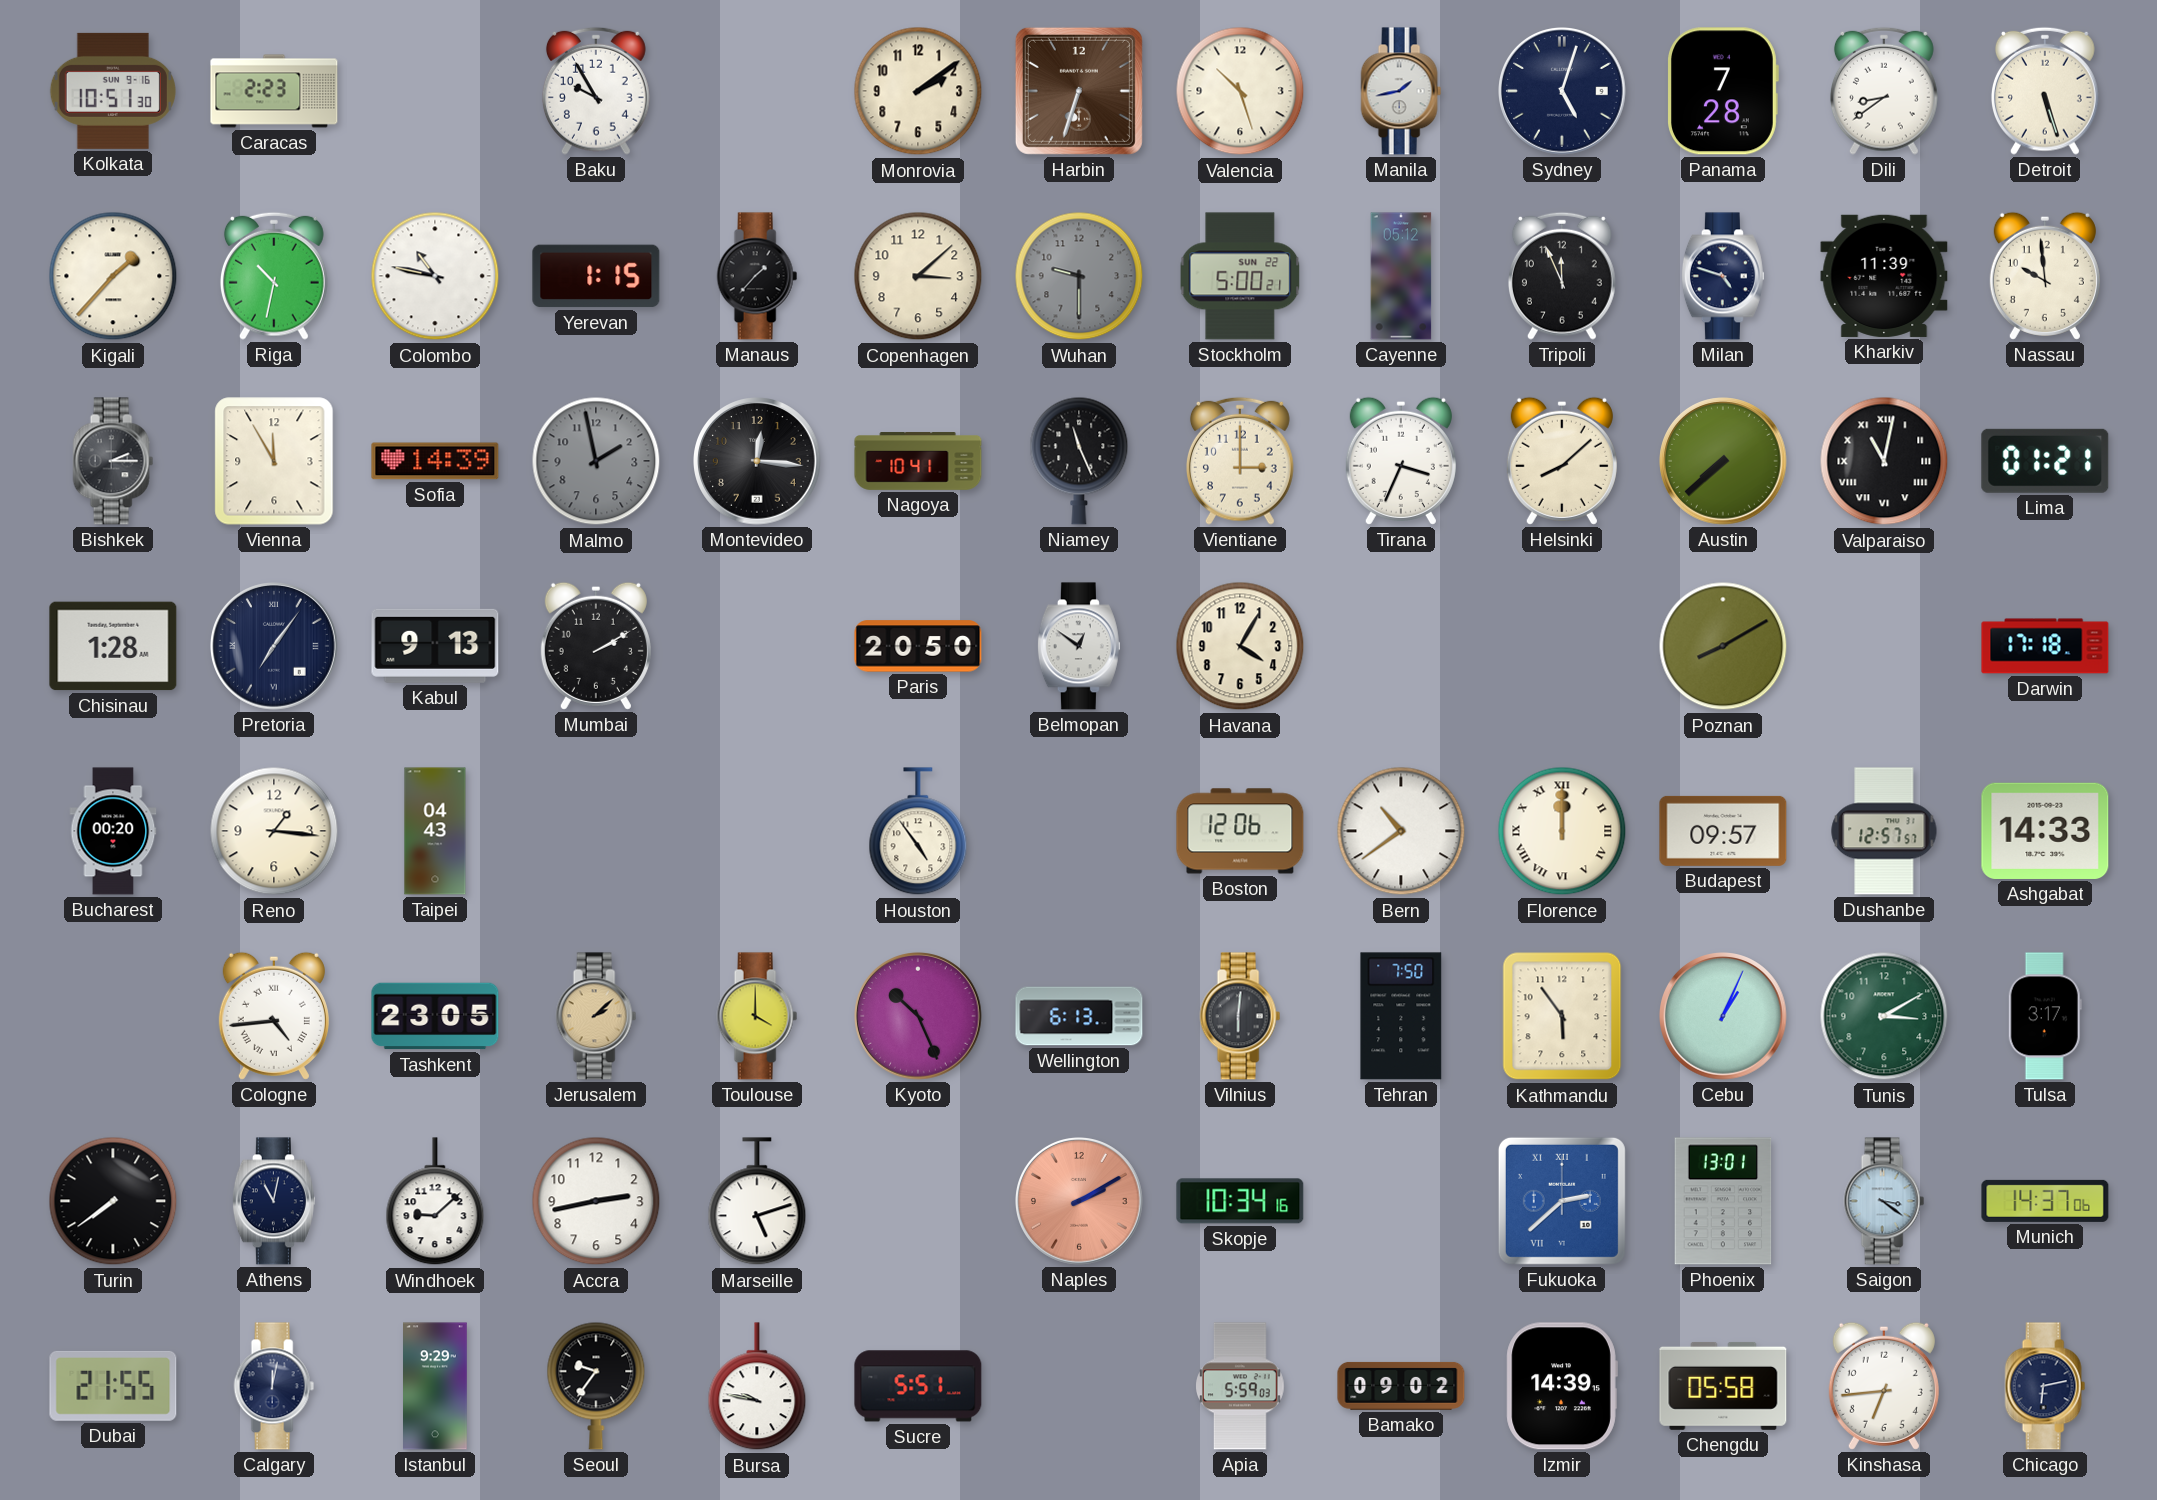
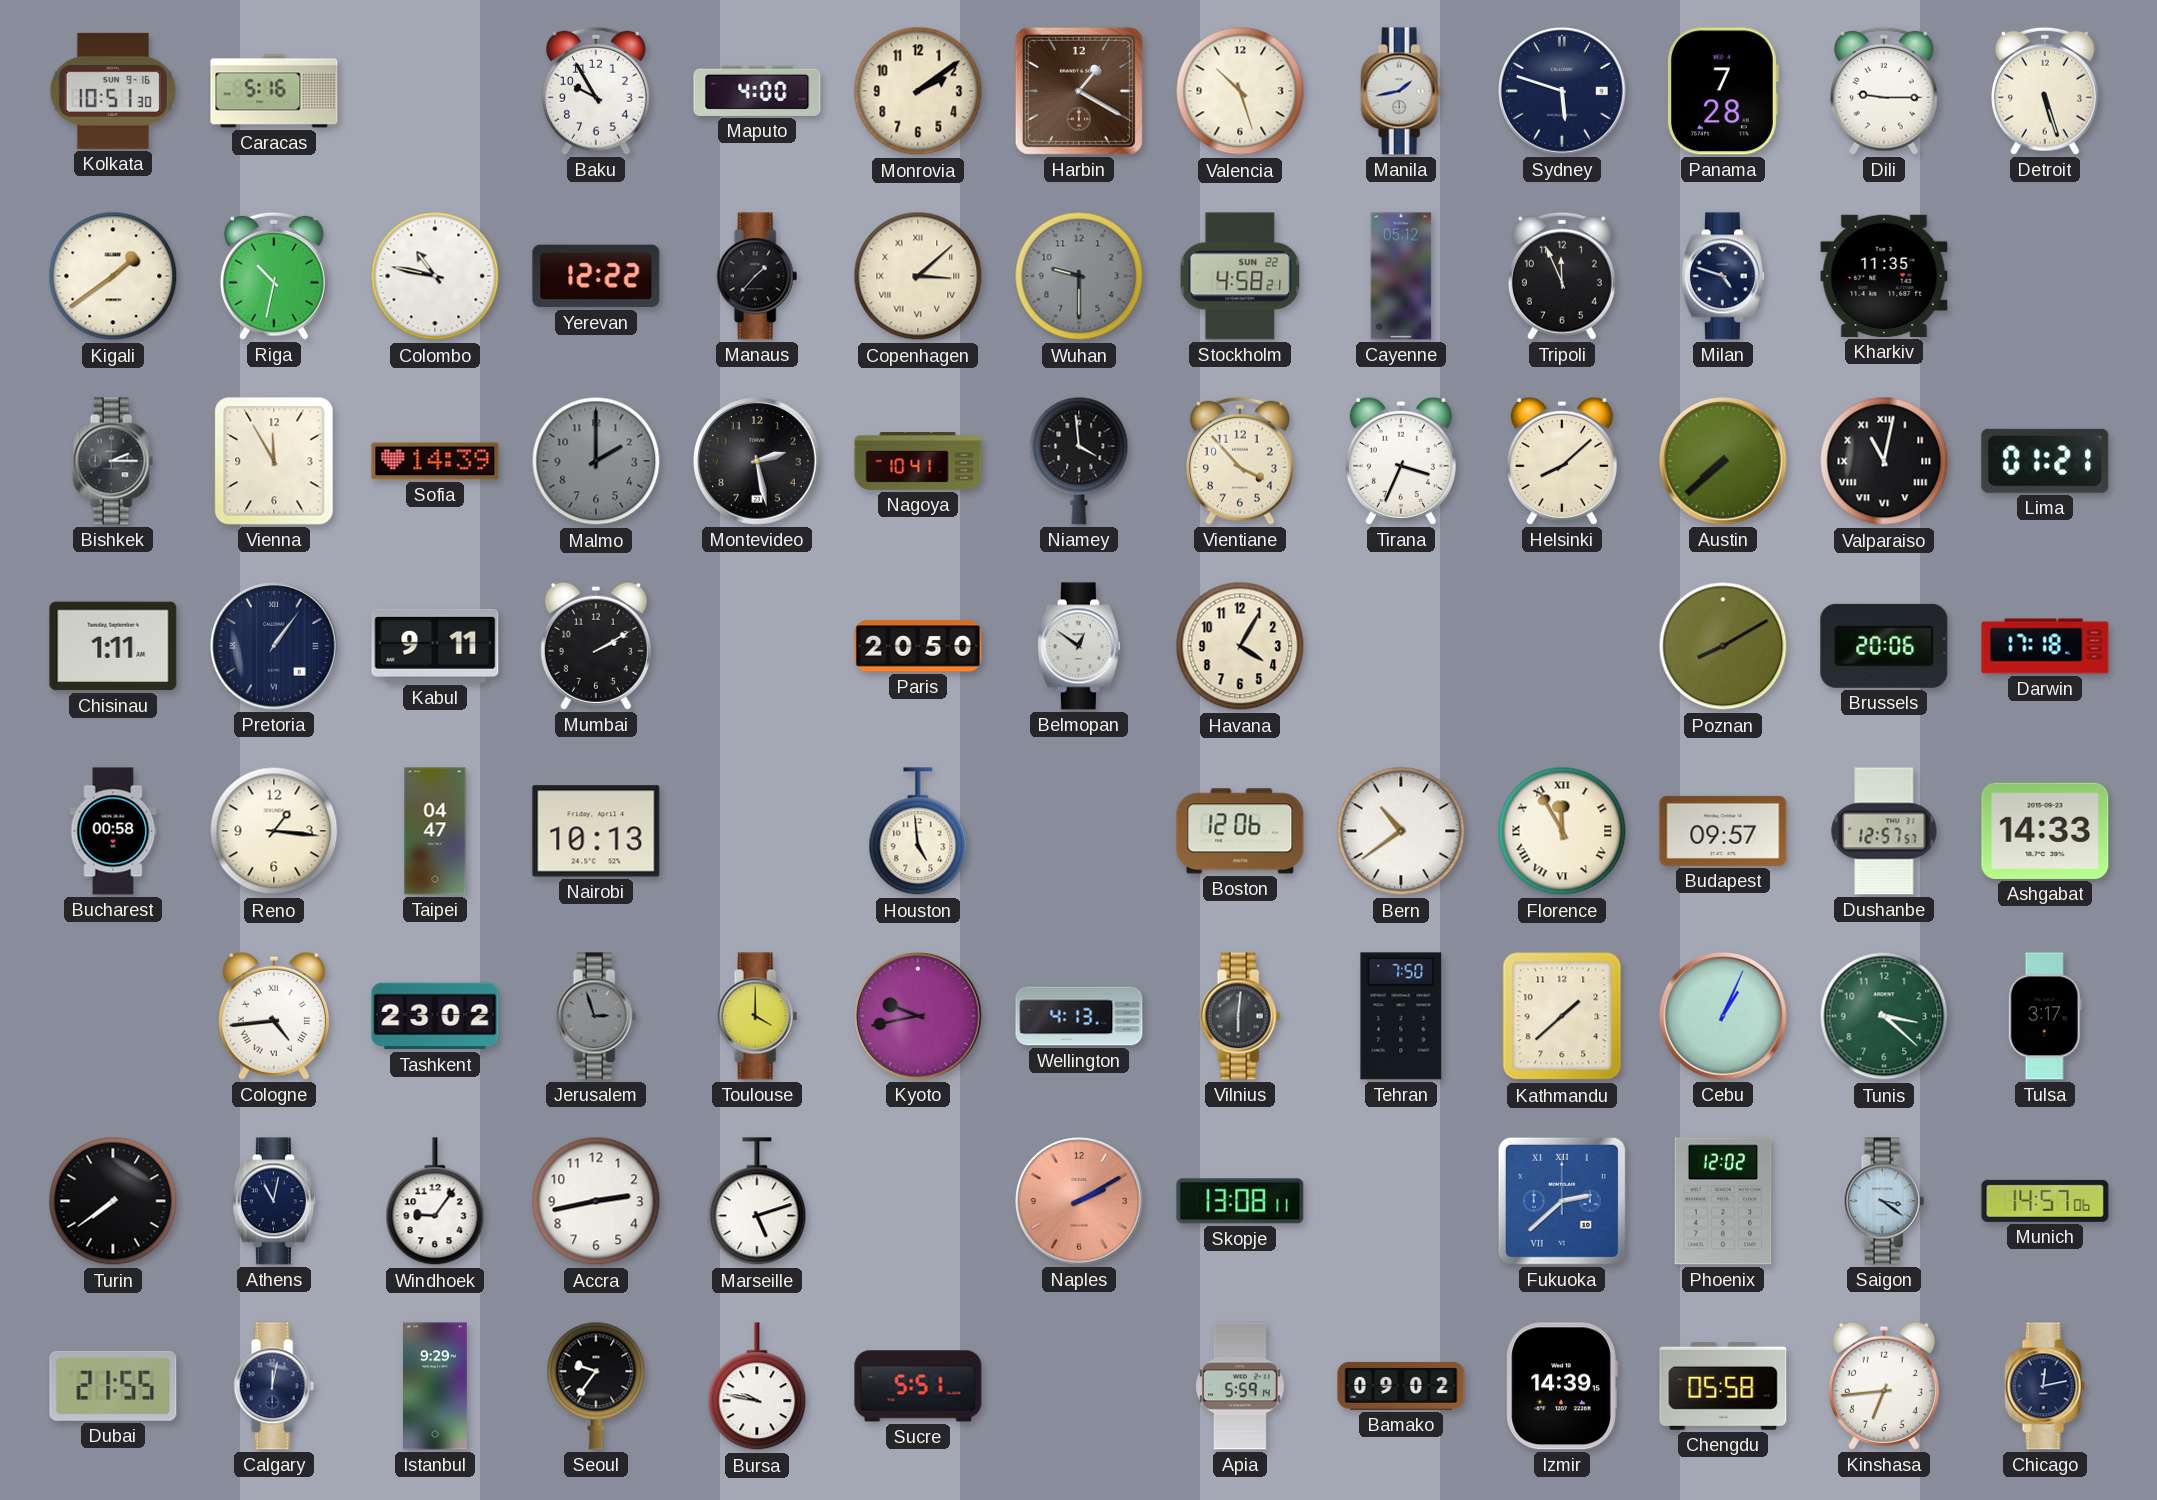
Caracas: 2:23 -> 5:16
Maputo: none -> 4:00
Harbin: 6:33 -> 1:20
Sydney: 5:03 -> 5:48
Dili: 8:39 -> 9:15
Kigali: 1:37 -> 1:39
Yerevan: 1:15 -> 12:22
Copenhagen numerals: Arabic -> Roman
Stockholm: 5:00 -> 4:58
Kharkiv: 11:39 -> 11:35
Nassau: 9:59 -> none
Malmo: 1:58 -> 2:00
Montevideo: 12:16 -> 2:28
Niamey: 11:26 -> 3:59
Vientiane: 3:00 -> 3:53
Chisinau: 1:28 -> 1:11
Pretoria: 7:06 -> 1:06
Kabul: 9:13 -> 9:11
Brussels: none -> 20:06
Bucharest: 00:20 -> 00:58
Taipei: 04:43 -> 04:47
Nairobi: none -> 10:13
Houston: 4:54 -> 4:59
Florence: 12:00 -> 11:55
Tashkent: 23:05 -> 23:02
Jerusalem: 2:08 -> 2:57
Jerusalem dial: champagne -> grey
Kyoto: 10:26 -> 9:43
Wellington: 6:13 -> 4:13
Kathmandu: 5:54 -> 1:38
Tunis: 3:10 -> 3:22
Windhoek: 9:08 -> 9:06
Skopje: 10:34 -> 13:08
Phoenix: 13:01 -> 12:02
Munich: 14:37 -> 14:57
Apia: 5:59:03 -> 5:59:14
Chicago: 6:13 -> 12:13
